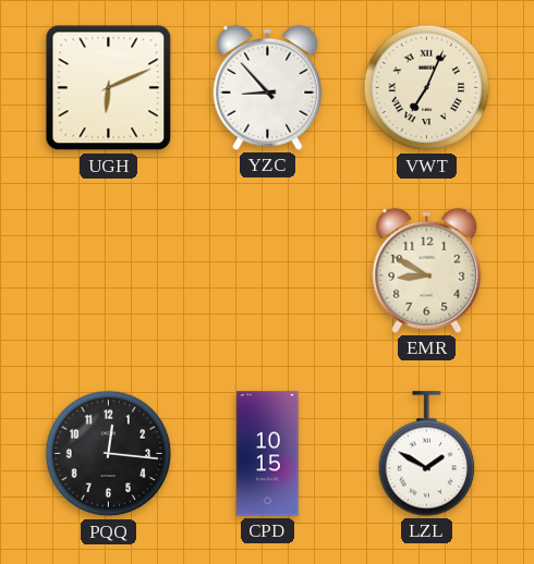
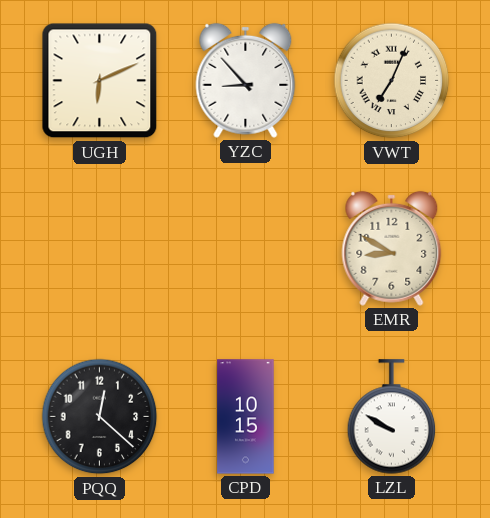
PQQ: 12:16 -> 12:22
LZL: 1:50 -> 9:50
